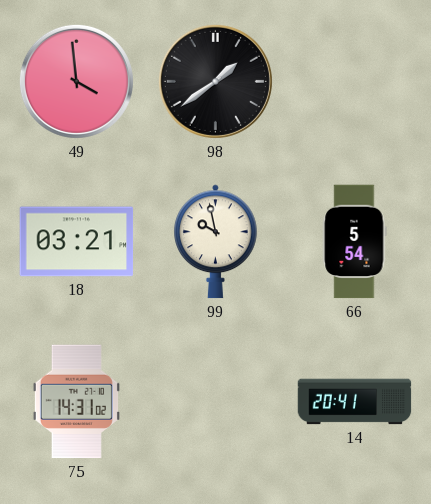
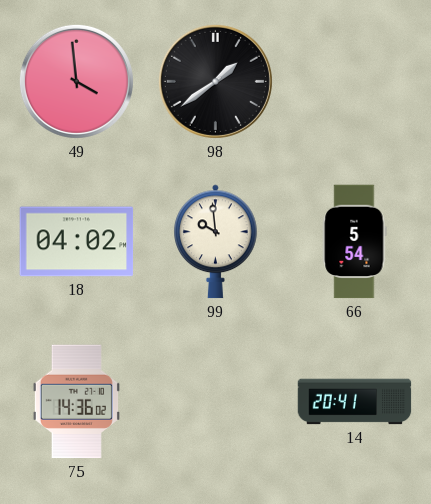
18: 03:21 -> 04:02
99: 9:58 -> 9:59
75: 14:31 -> 14:36
